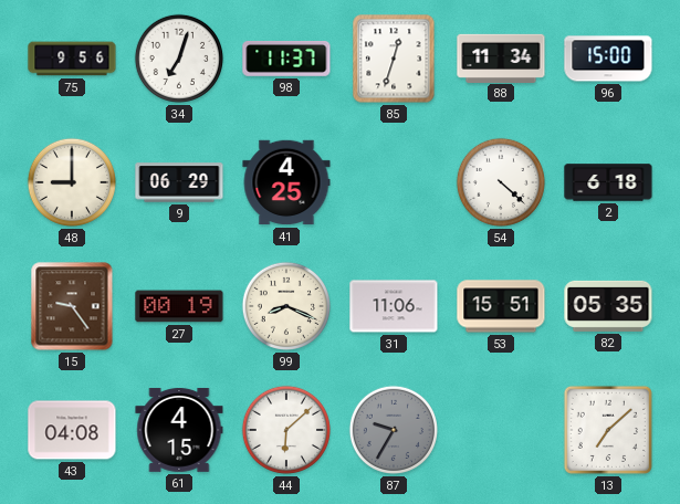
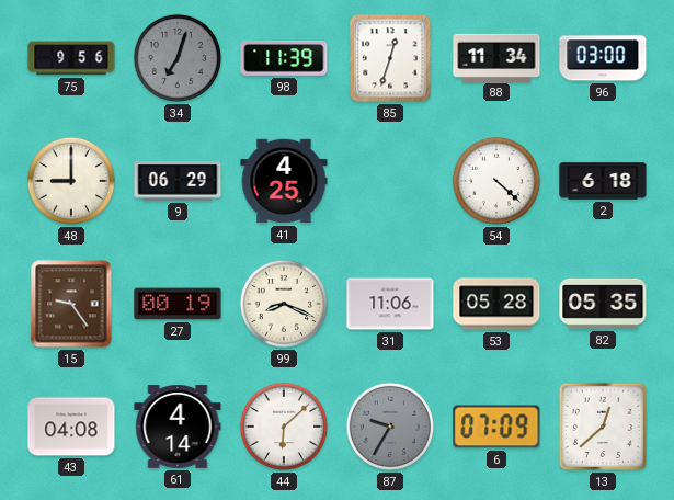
34 dial: white -> grey
98: 11:37 -> 11:39
96: 15:00 -> 03:00
53: 15:51 -> 05:28
61: 4:15 -> 4:14
6: none -> 07:09
13: 7:08 -> 12:38
